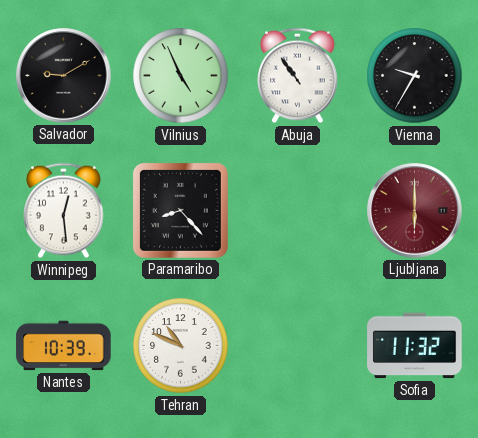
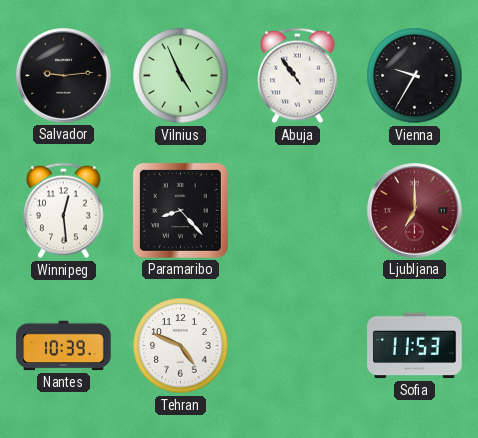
Salvador: 9:10 -> 9:14
Ljubljana: 6:00 -> 7:00
Tehran: 10:49 -> 4:49
Sofia: 11:32 -> 11:53
